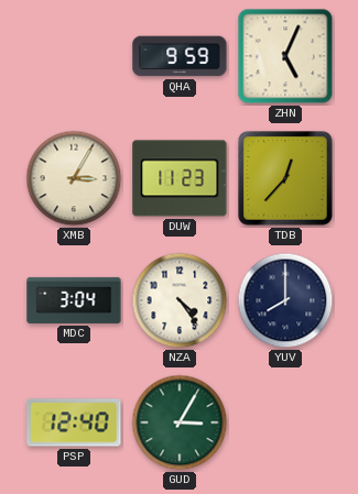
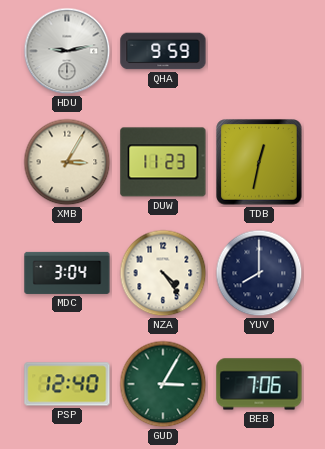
HDU: none -> 9:13
ZHN: 5:04 -> none
TDB: 12:37 -> 12:32
BEB: none -> 7:06
